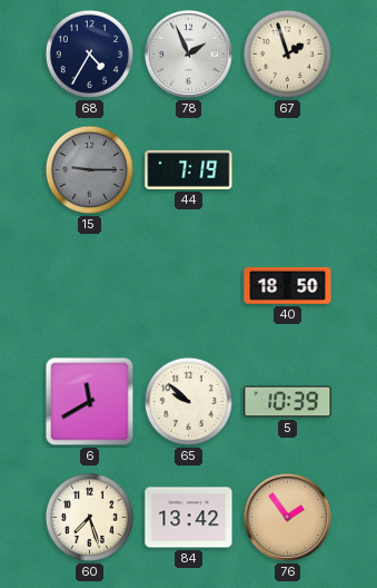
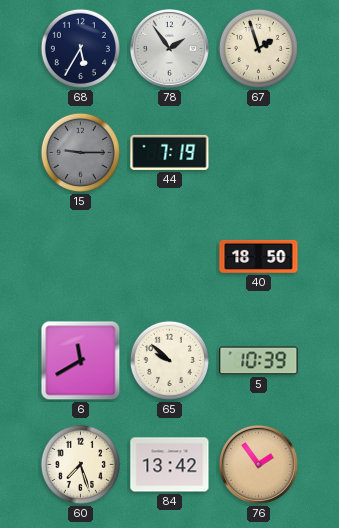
68: 4:35 -> 5:35
78: 1:56 -> 1:54
